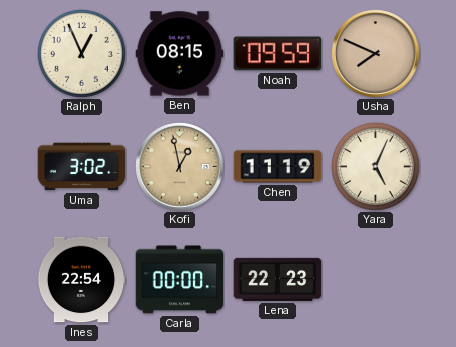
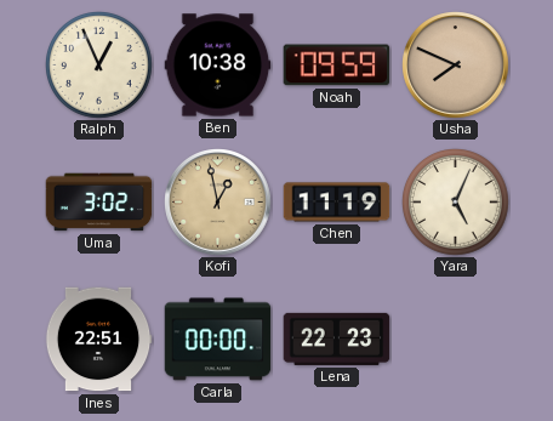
Ben: 08:15 -> 10:38
Ines: 22:54 -> 22:51
